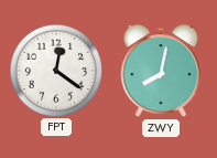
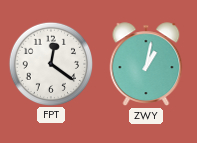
ZWY: 8:02 -> 1:02
